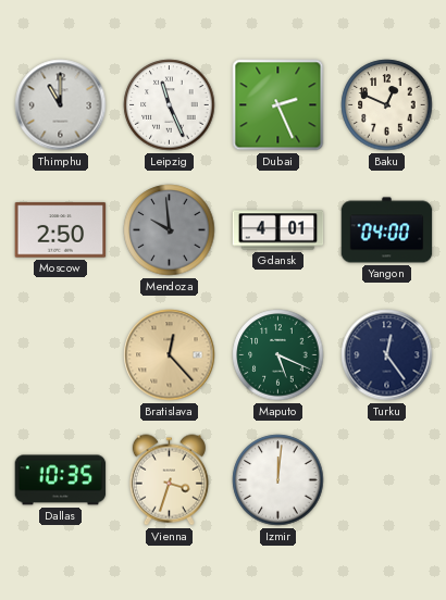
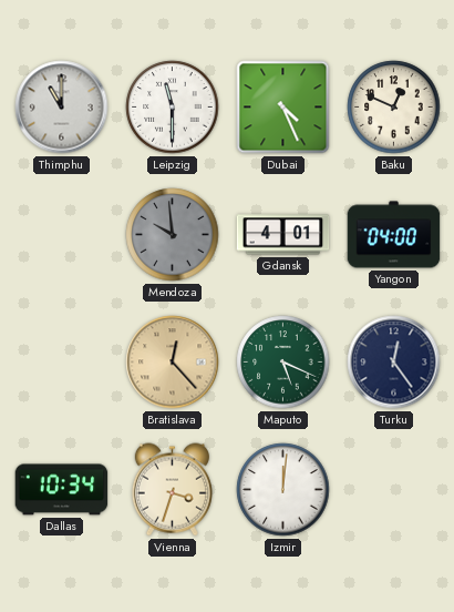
Leipzig: 11:26 -> 11:30
Dubai: 2:26 -> 4:26
Moscow: 2:50 -> none
Dallas: 10:35 -> 10:34
